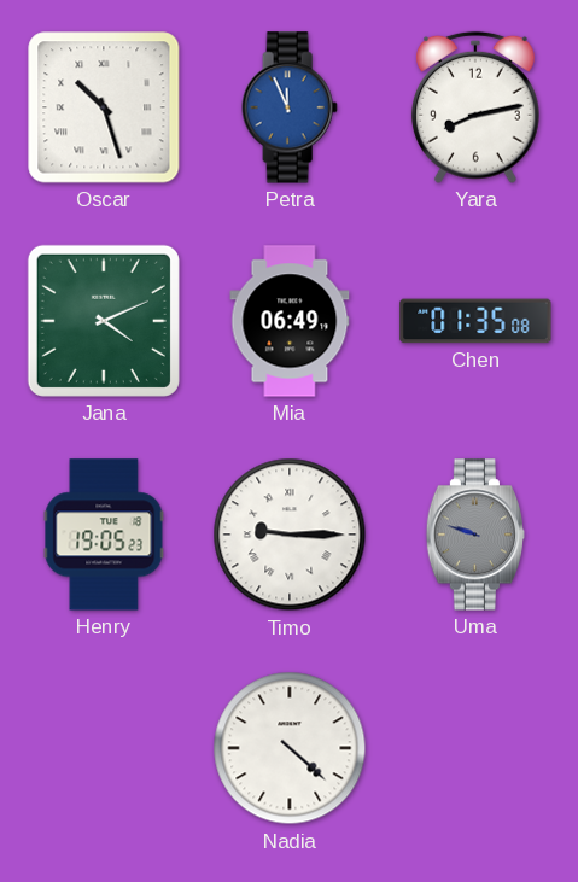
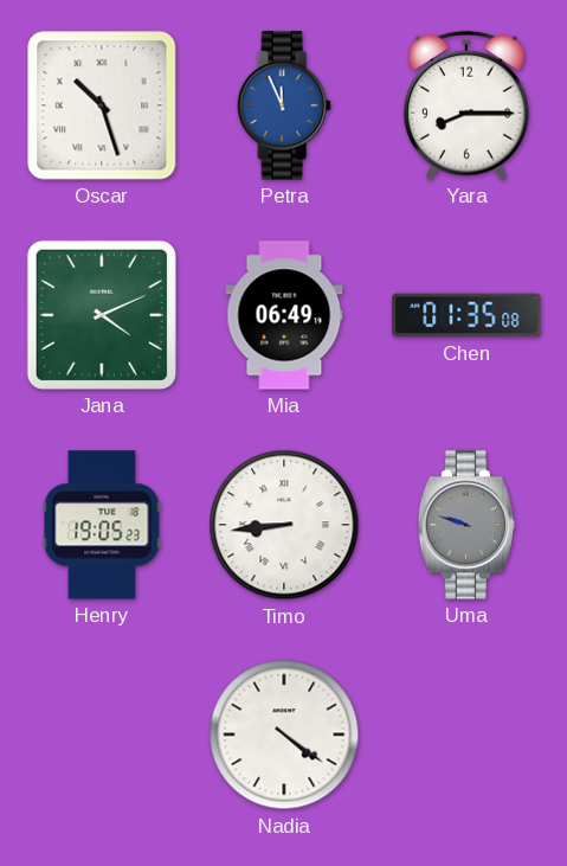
Yara: 8:13 -> 8:15
Timo: 9:15 -> 8:44
Nadia: 4:22 -> 4:21
